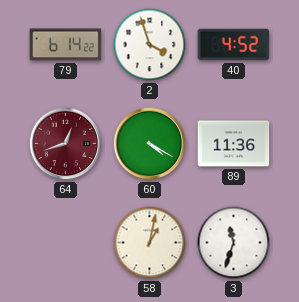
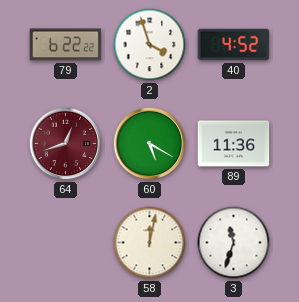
79: 6:14 -> 6:22
60: 4:20 -> 5:20
58: 1:02 -> 12:02
